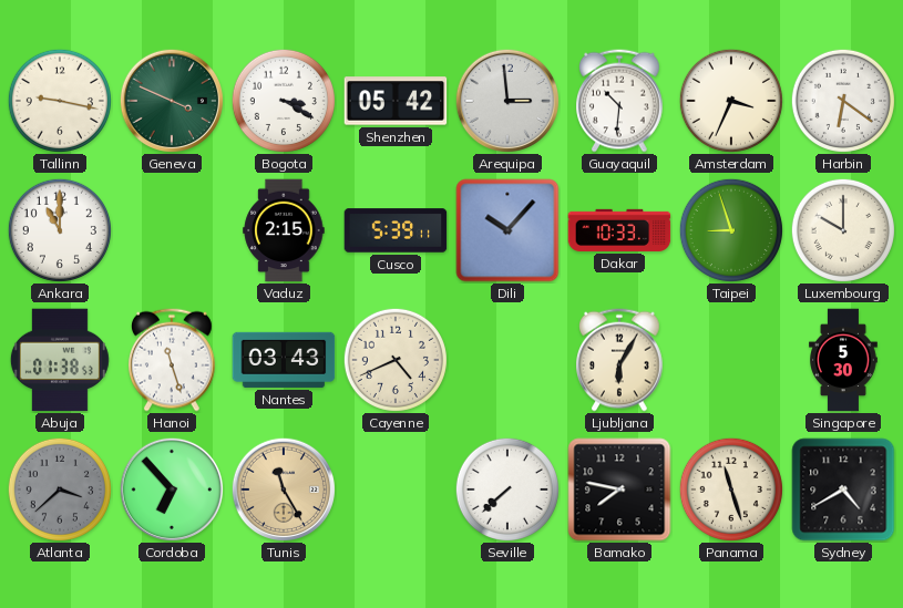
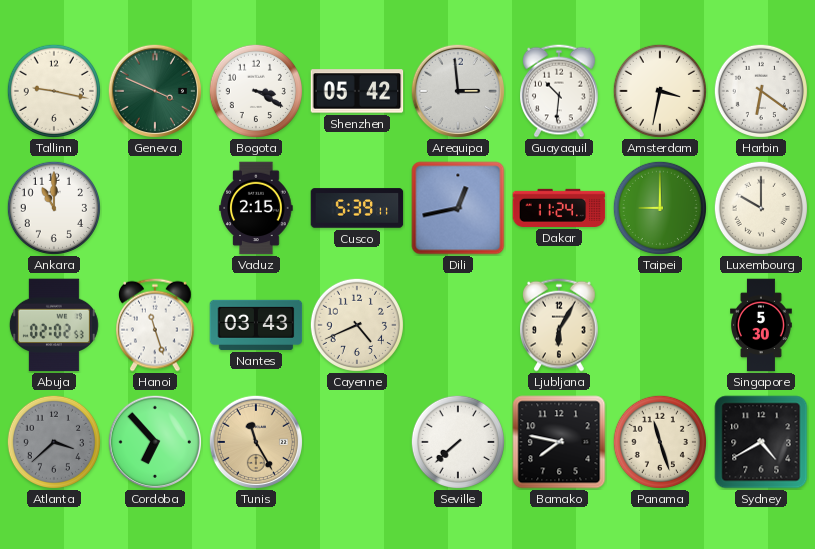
Amsterdam: 3:34 -> 3:32
Dili: 10:07 -> 12:43
Dakar: 10:33 -> 11:24
Taipei: 8:57 -> 9:00
Abuja: 01:38 -> 02:02
